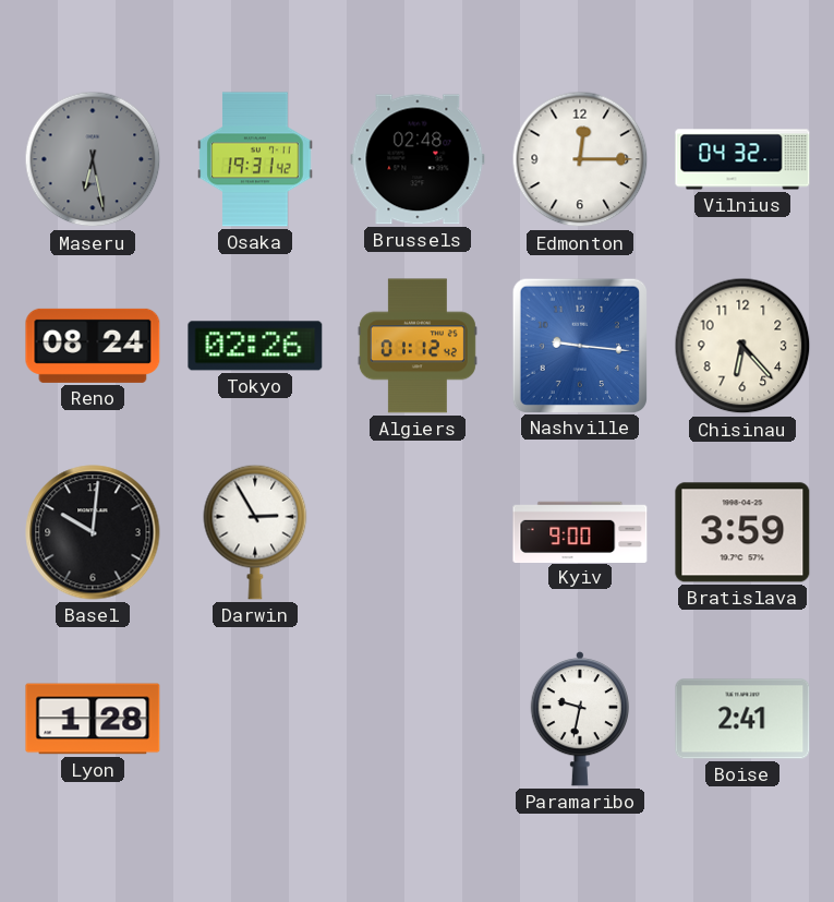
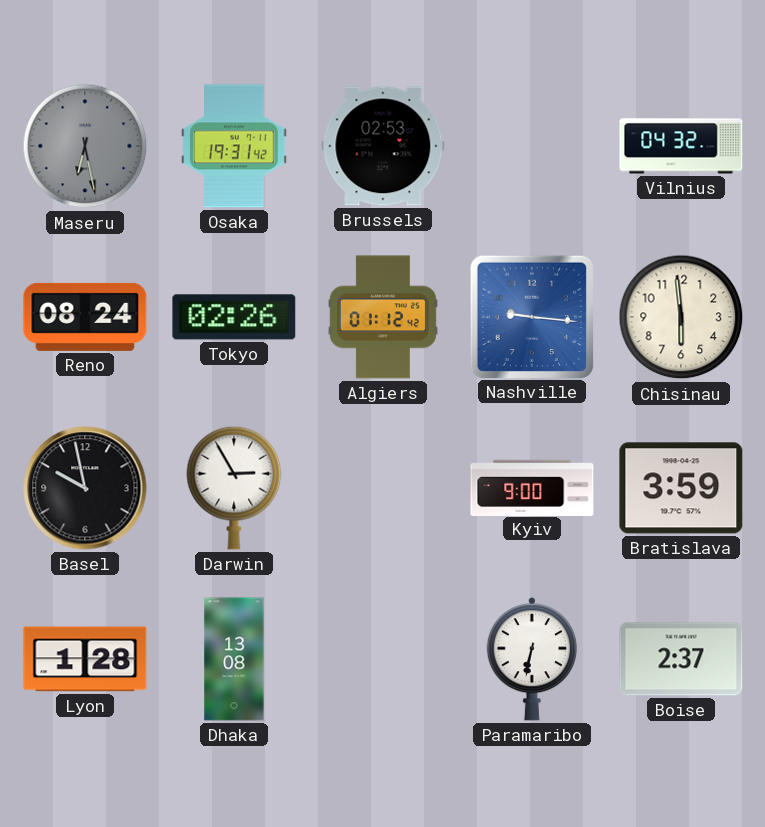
Brussels: 02:48 -> 02:53
Edmonton: 12:15 -> none
Chisinau: 6:23 -> 5:59
Basel: 10:01 -> 9:58
Dhaka: none -> 13:08
Paramaribo: 9:32 -> 6:32
Boise: 2:41 -> 2:37
